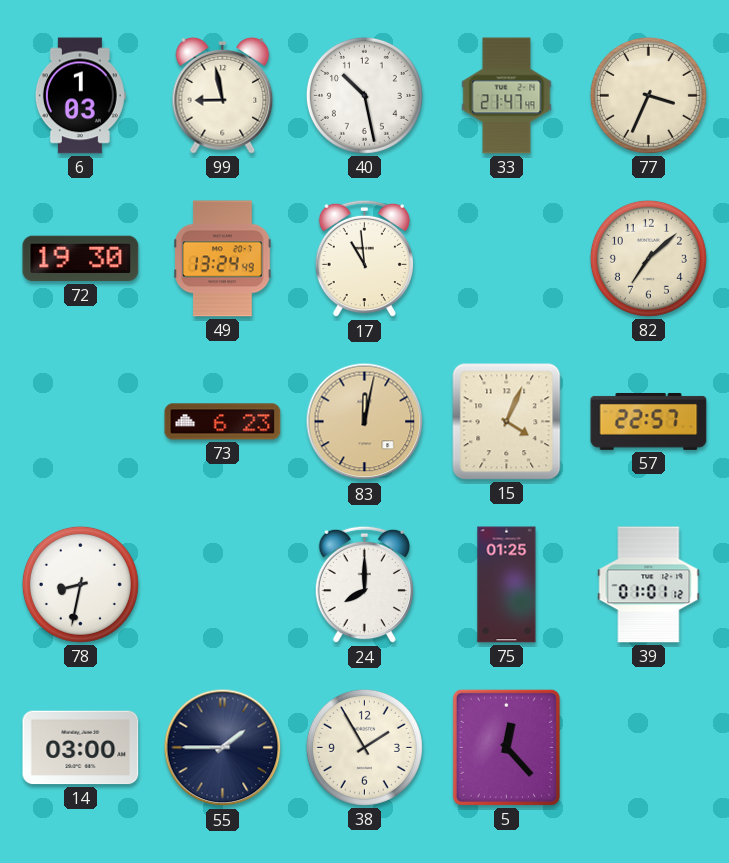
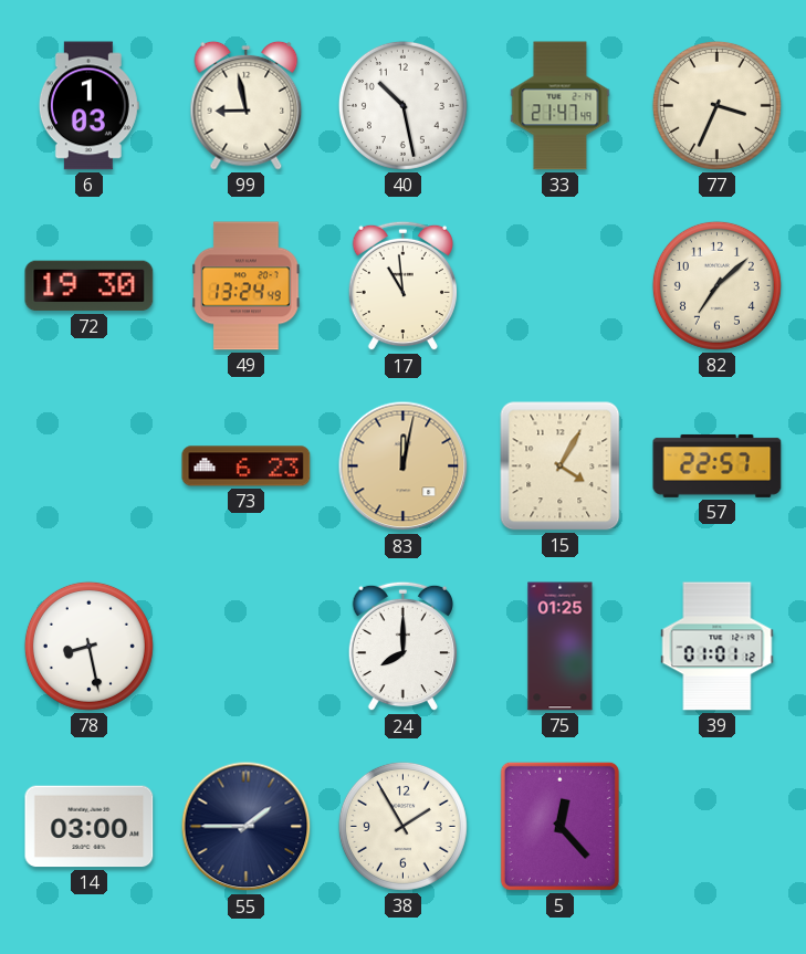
15: 4:04 -> 4:05
78: 8:32 -> 8:28
